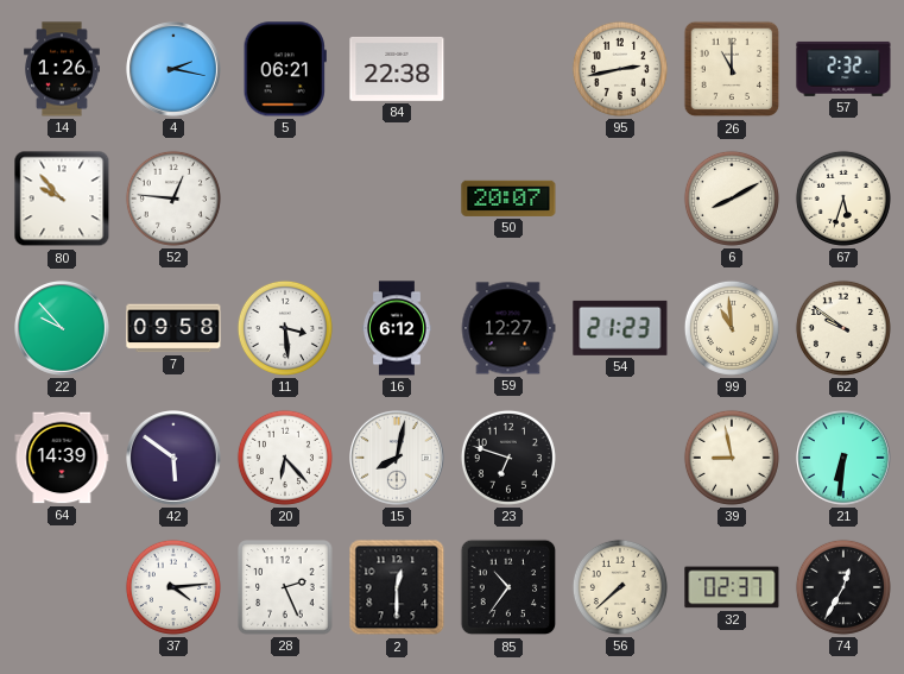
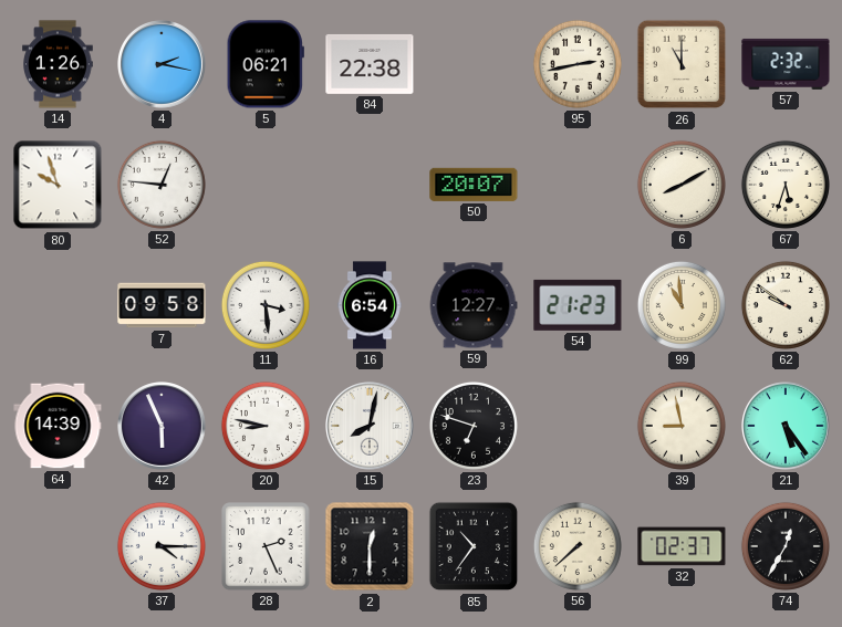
80: 9:53 -> 9:57
22: 9:53 -> none
16: 6:12 -> 6:54
42: 5:51 -> 5:56
20: 6:23 -> 8:47
21: 6:31 -> 5:24
37: 4:14 -> 4:15
